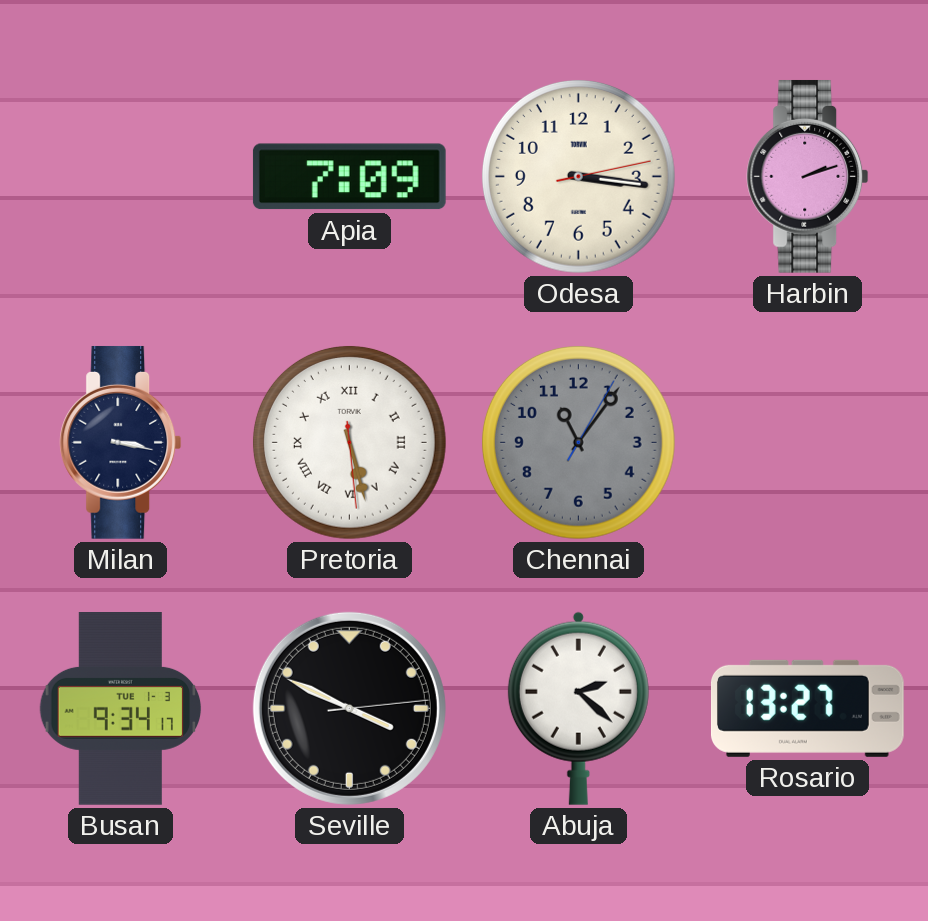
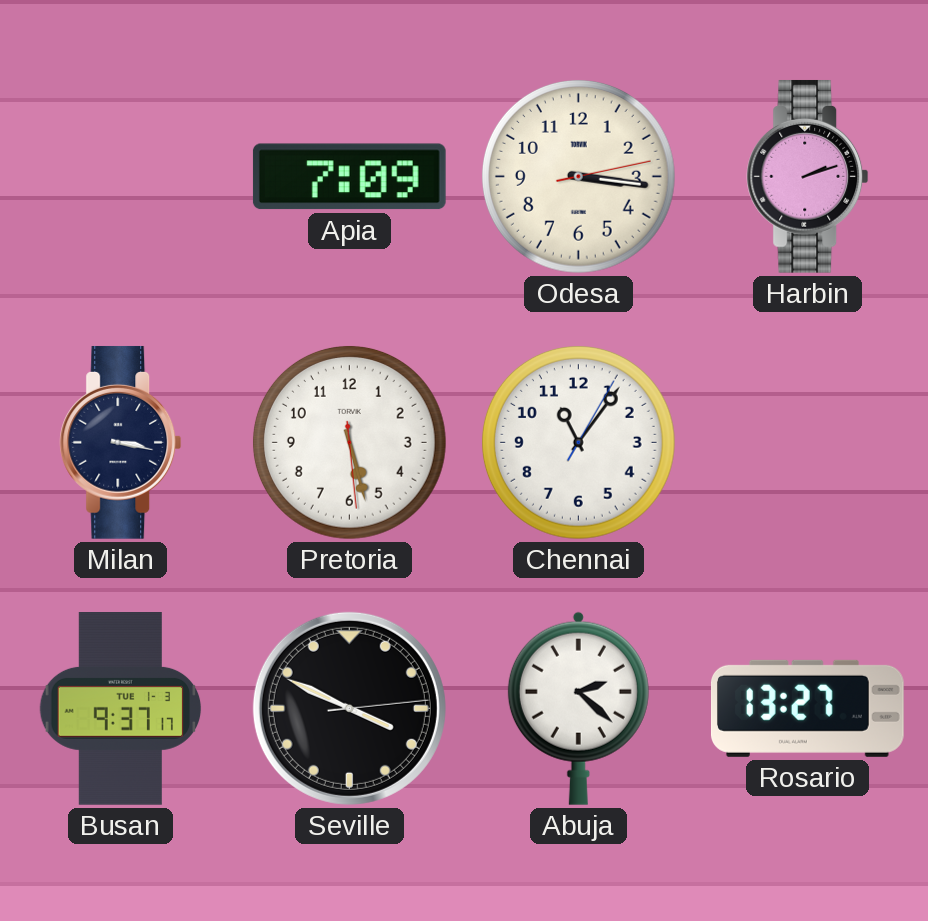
Pretoria numerals: Roman -> Arabic
Chennai dial: grey -> white
Busan: 9:34 -> 9:37
